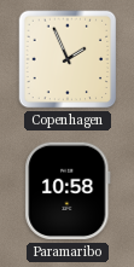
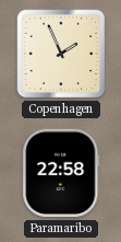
Paramaribo: 10:58 -> 22:58
